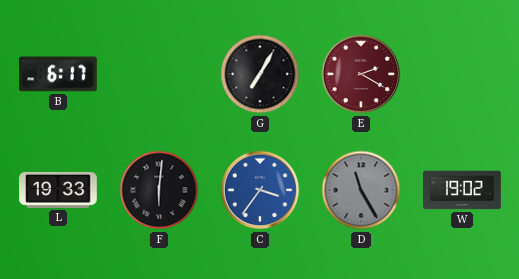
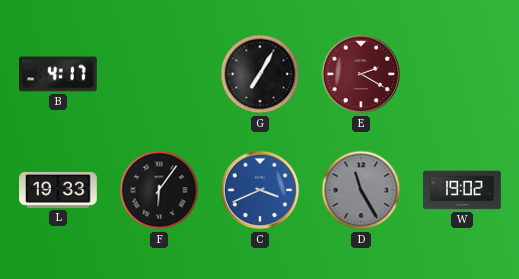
B: 6:17 -> 4:17
F: 6:01 -> 6:06
C: 3:36 -> 3:41
